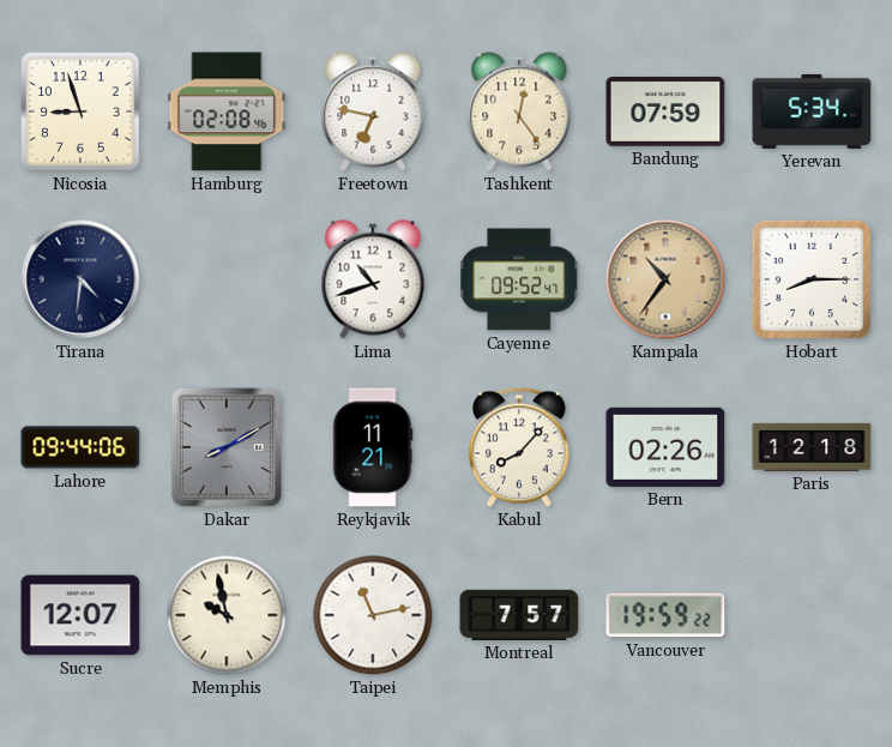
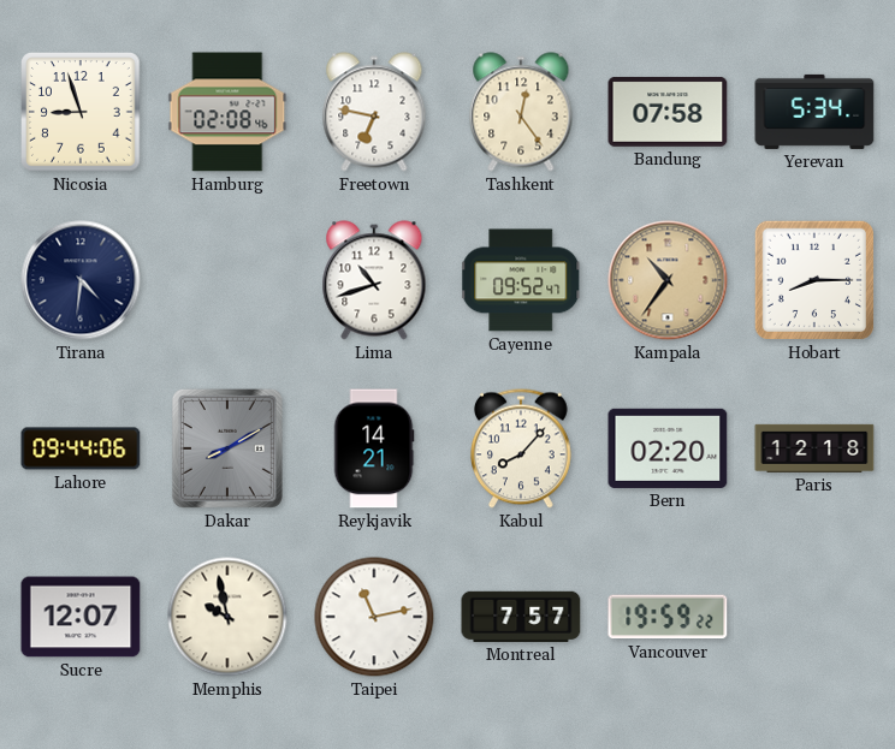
Bandung: 07:59 -> 07:58
Reykjavik: 11:21 -> 14:21
Bern: 02:26 -> 02:20
